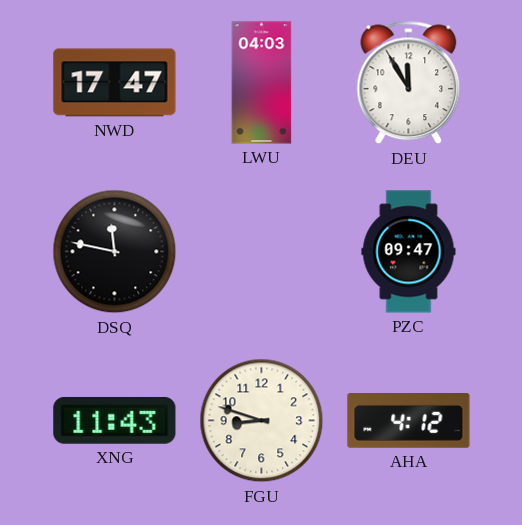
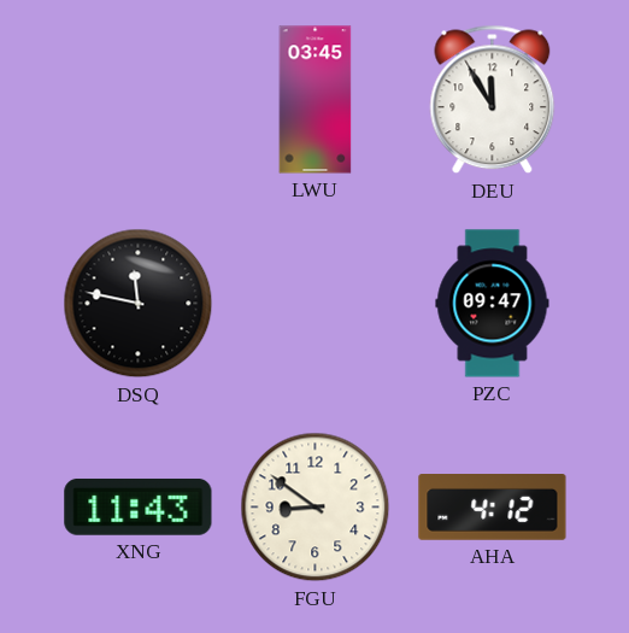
NWD: 17:47 -> none
LWU: 04:03 -> 03:45
FGU: 8:48 -> 8:51
